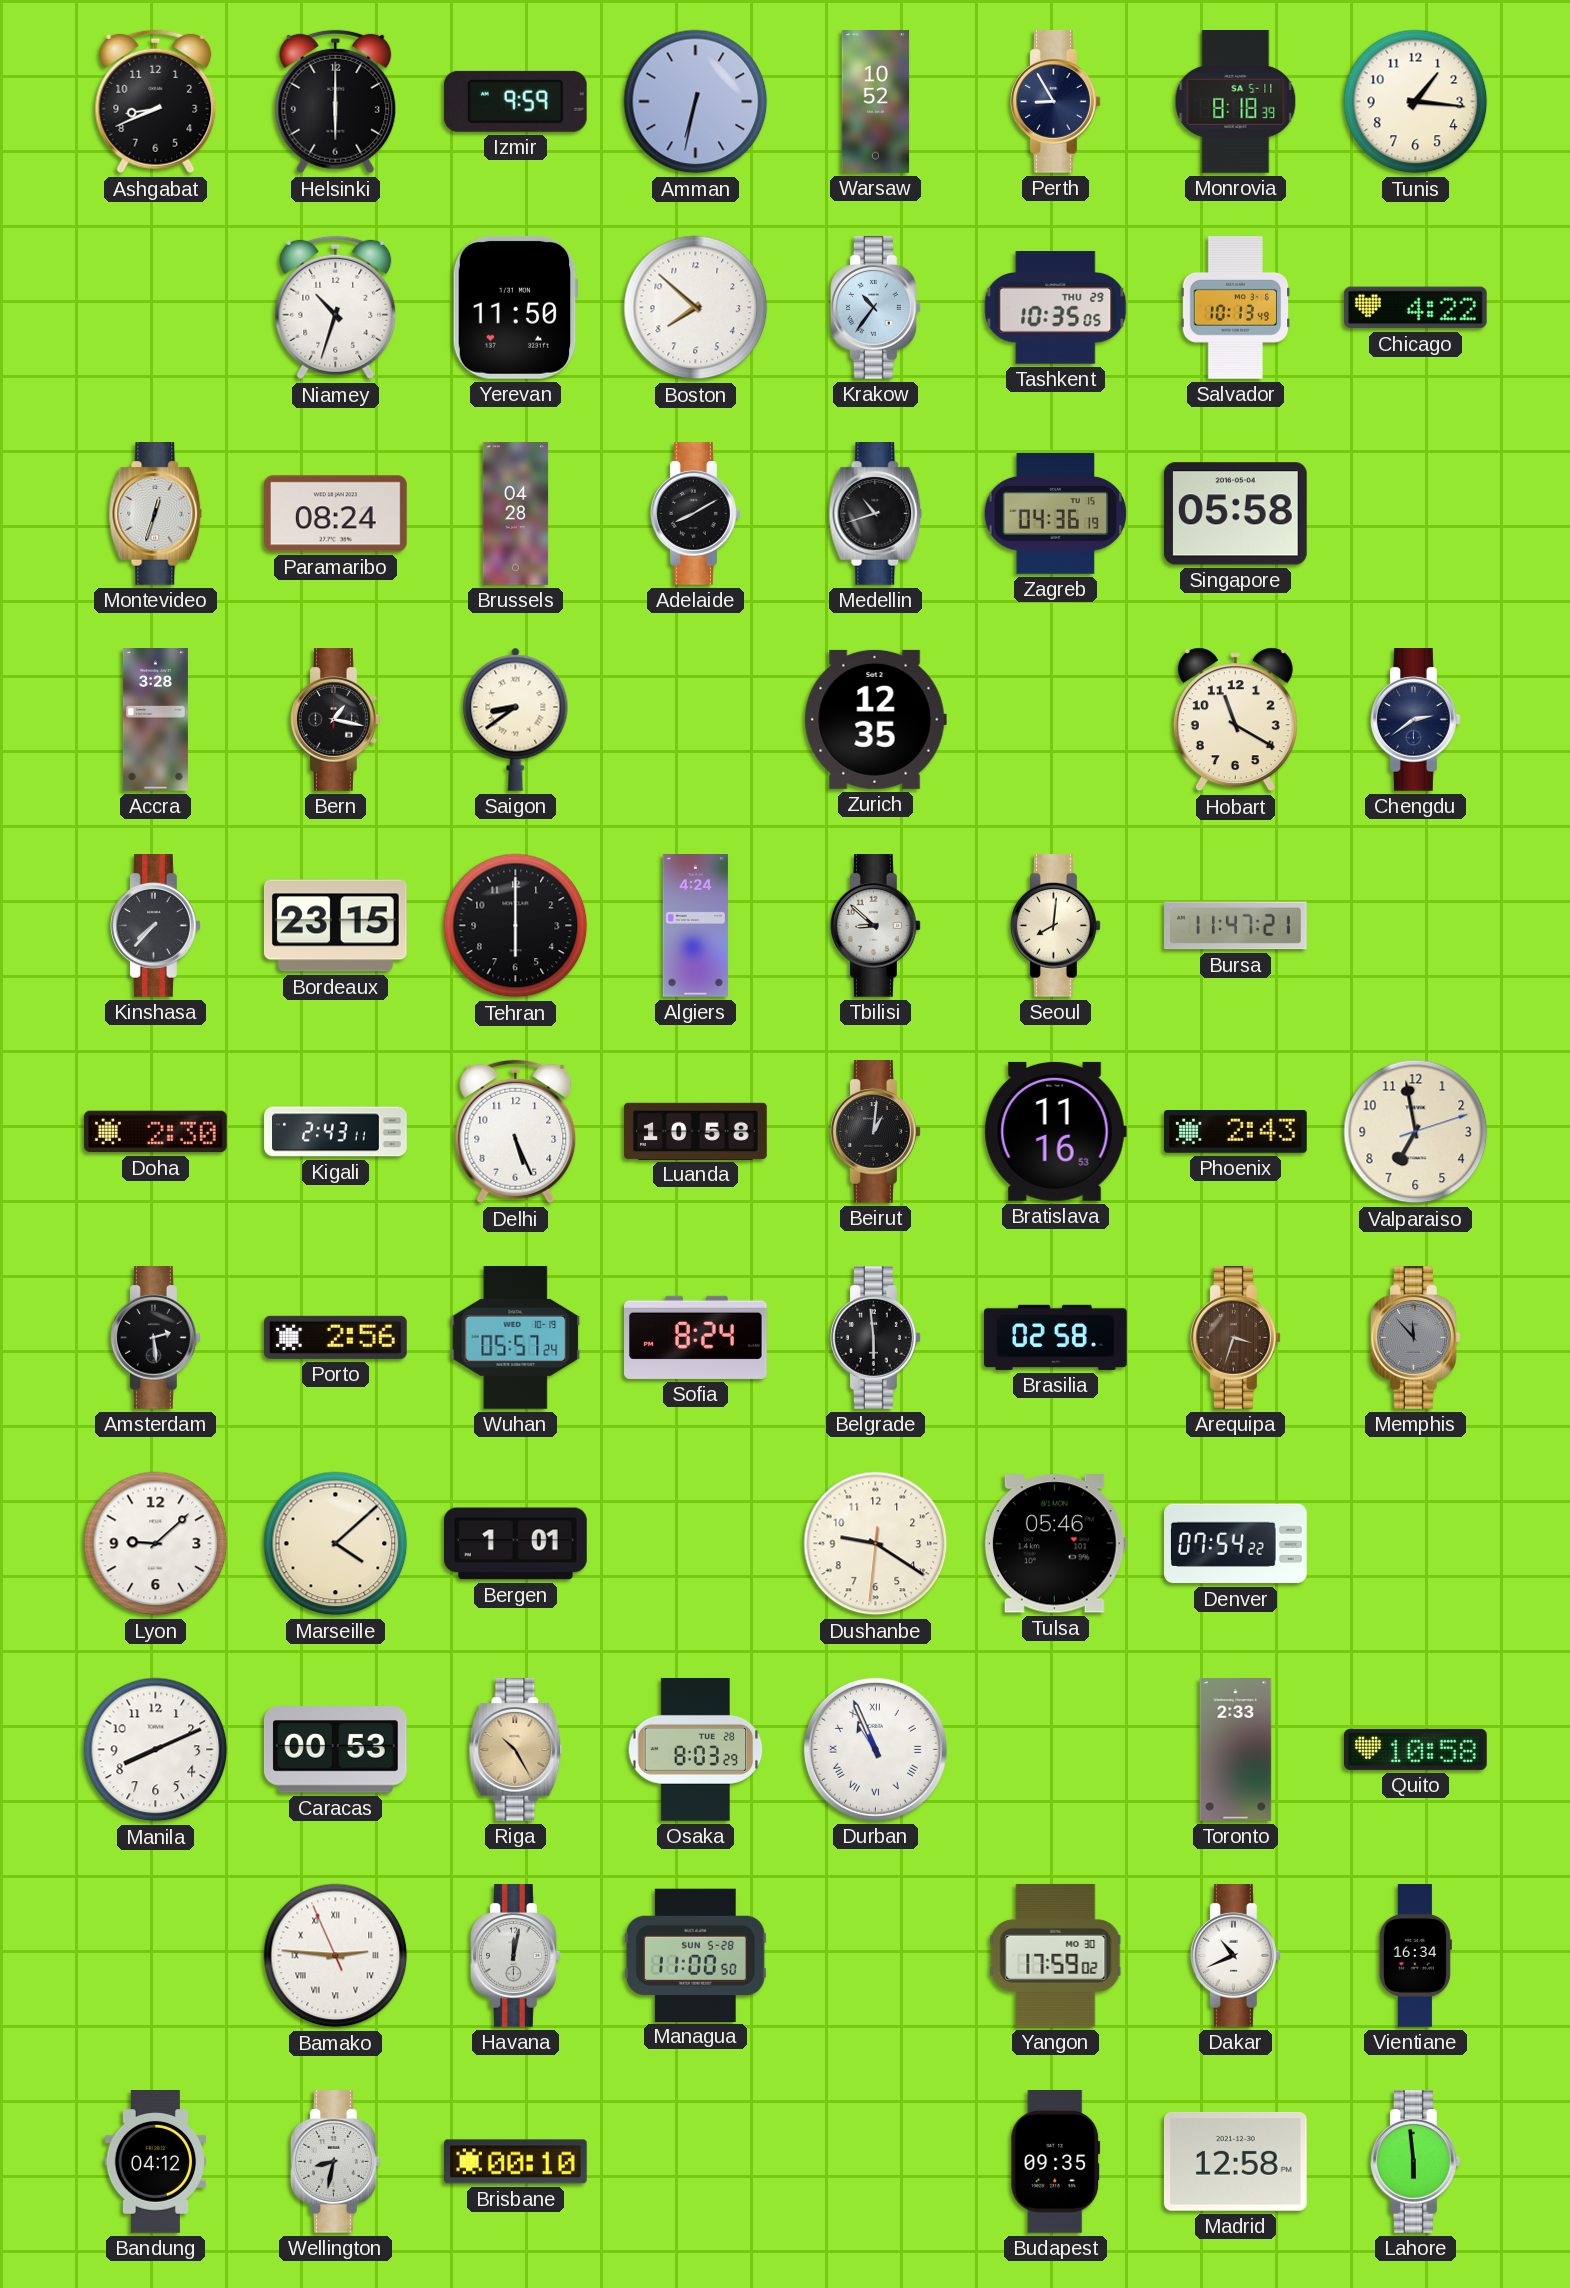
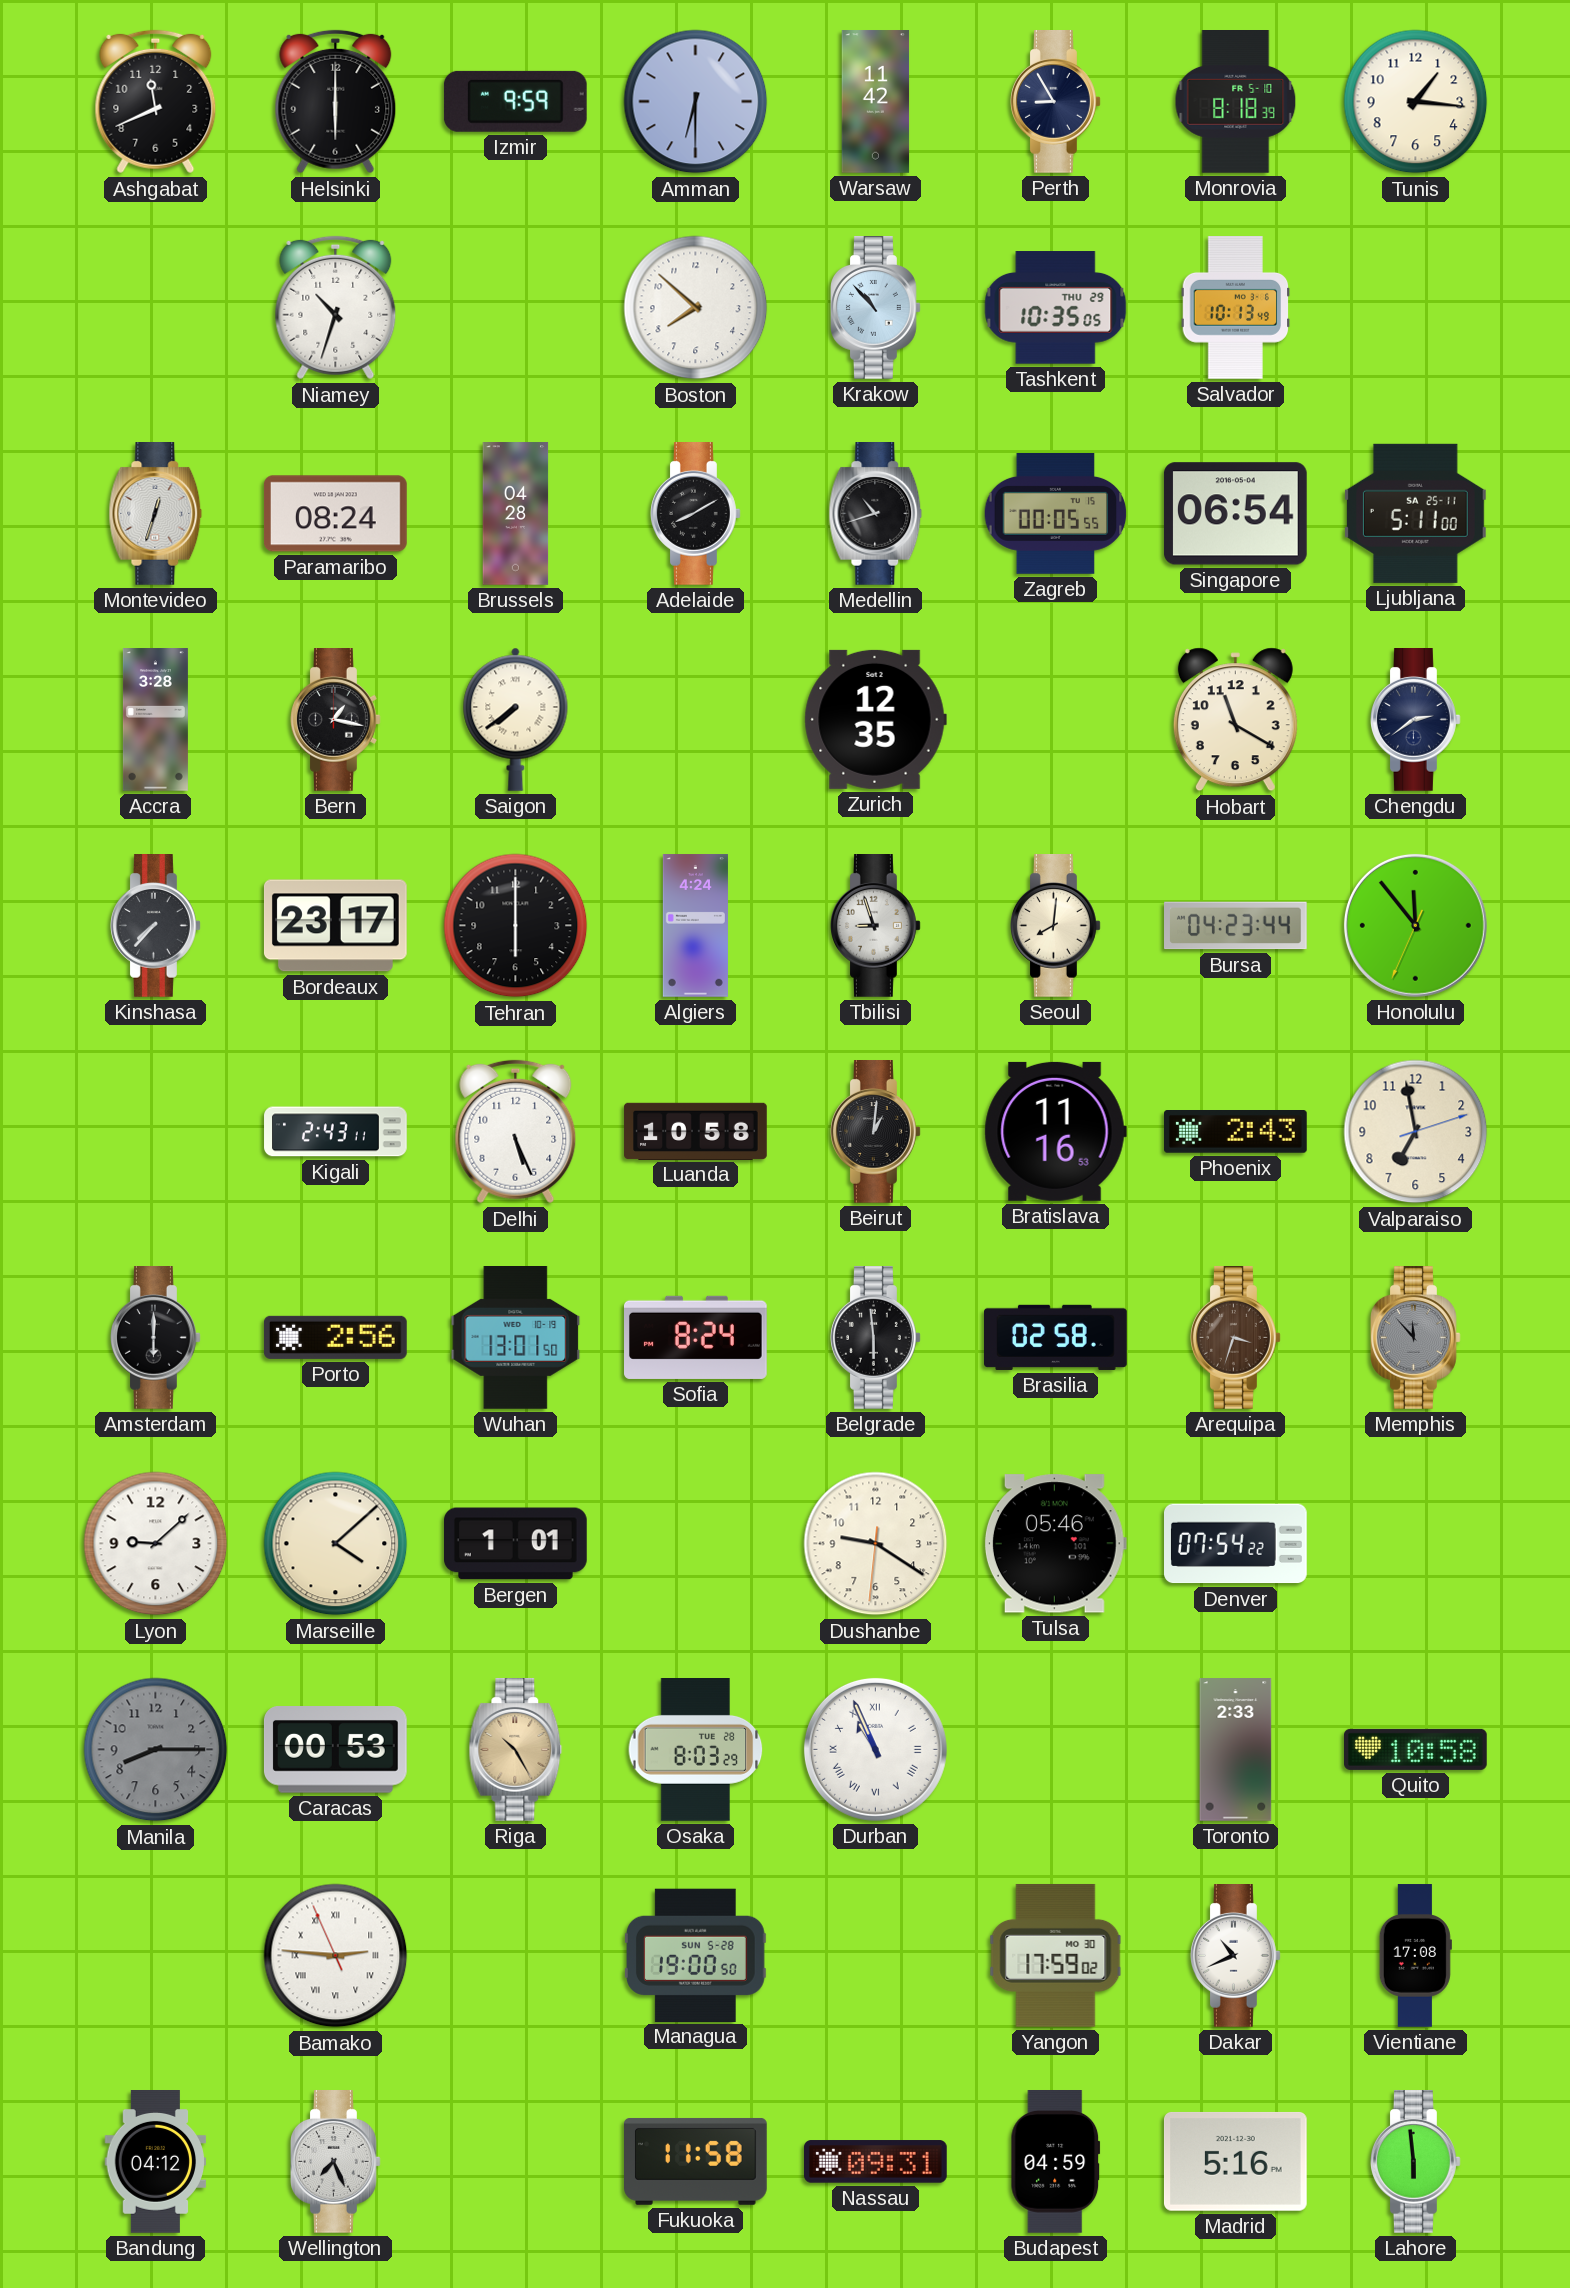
Ashgabat: 8:41 -> 11:41
Amman: 6:32 -> 6:30
Warsaw: 10:52 -> 11:42
Monrovia date: SA 5-11 -> FR 5-10
Yerevan: 11:50 -> none
Krakow: 10:36 -> 10:53
Chicago: 4:22 -> none
Zagreb: 04:36 -> 00:05
Singapore: 05:58 -> 06:54
Ljubljana: none -> 5:11
Saigon: 8:39 -> 7:39
Bordeaux: 23:15 -> 23:17
Tbilisi: 8:52 -> 8:57
Bursa: 11:47 -> 04:23
Honolulu: none -> 11:53
Doha: 2:30 -> none
Amsterdam: 2:29 -> 6:00
Wuhan: 05:57 -> 13:01
Manila: 8:11 -> 8:15
Manila dial: white -> grey
Havana: 12:02 -> none
Managua: 11:00 -> 19:00
Vientiane: 16:34 -> 17:08
Wellington: 8:32 -> 7:26
Brisbane: 00:10 -> none
Fukuoka: none -> 11:58
Nassau: none -> 09:31
Budapest: 09:35 -> 04:59
Madrid: 12:58 -> 5:16
